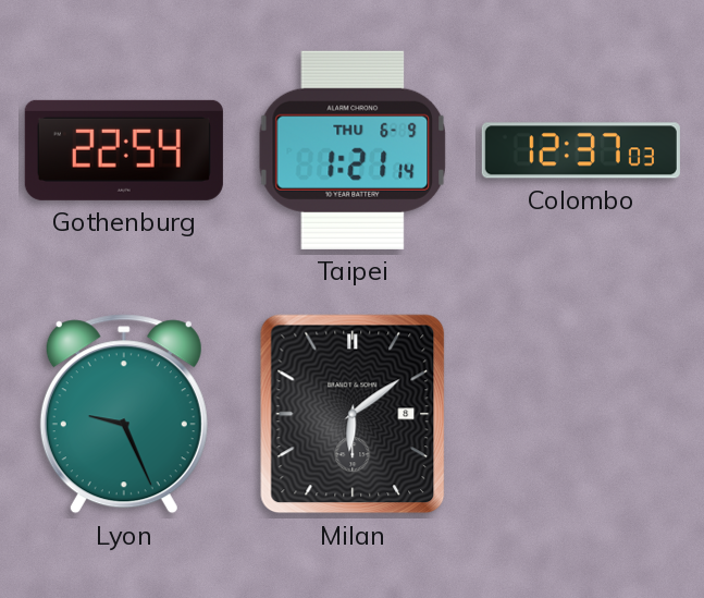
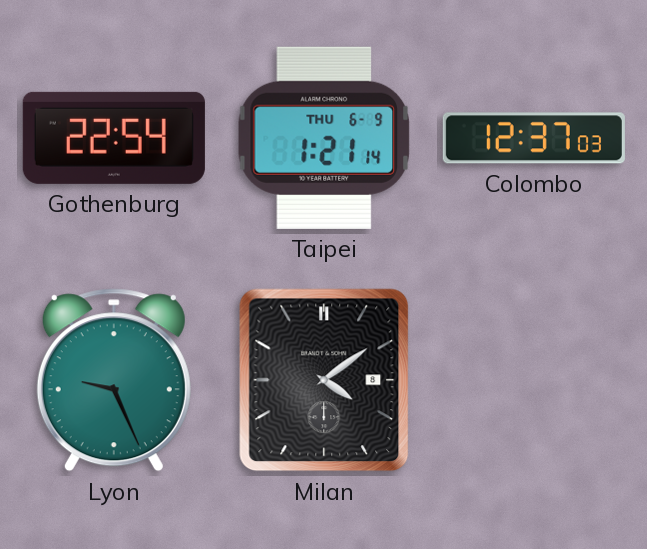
Milan: 6:09 -> 4:09
